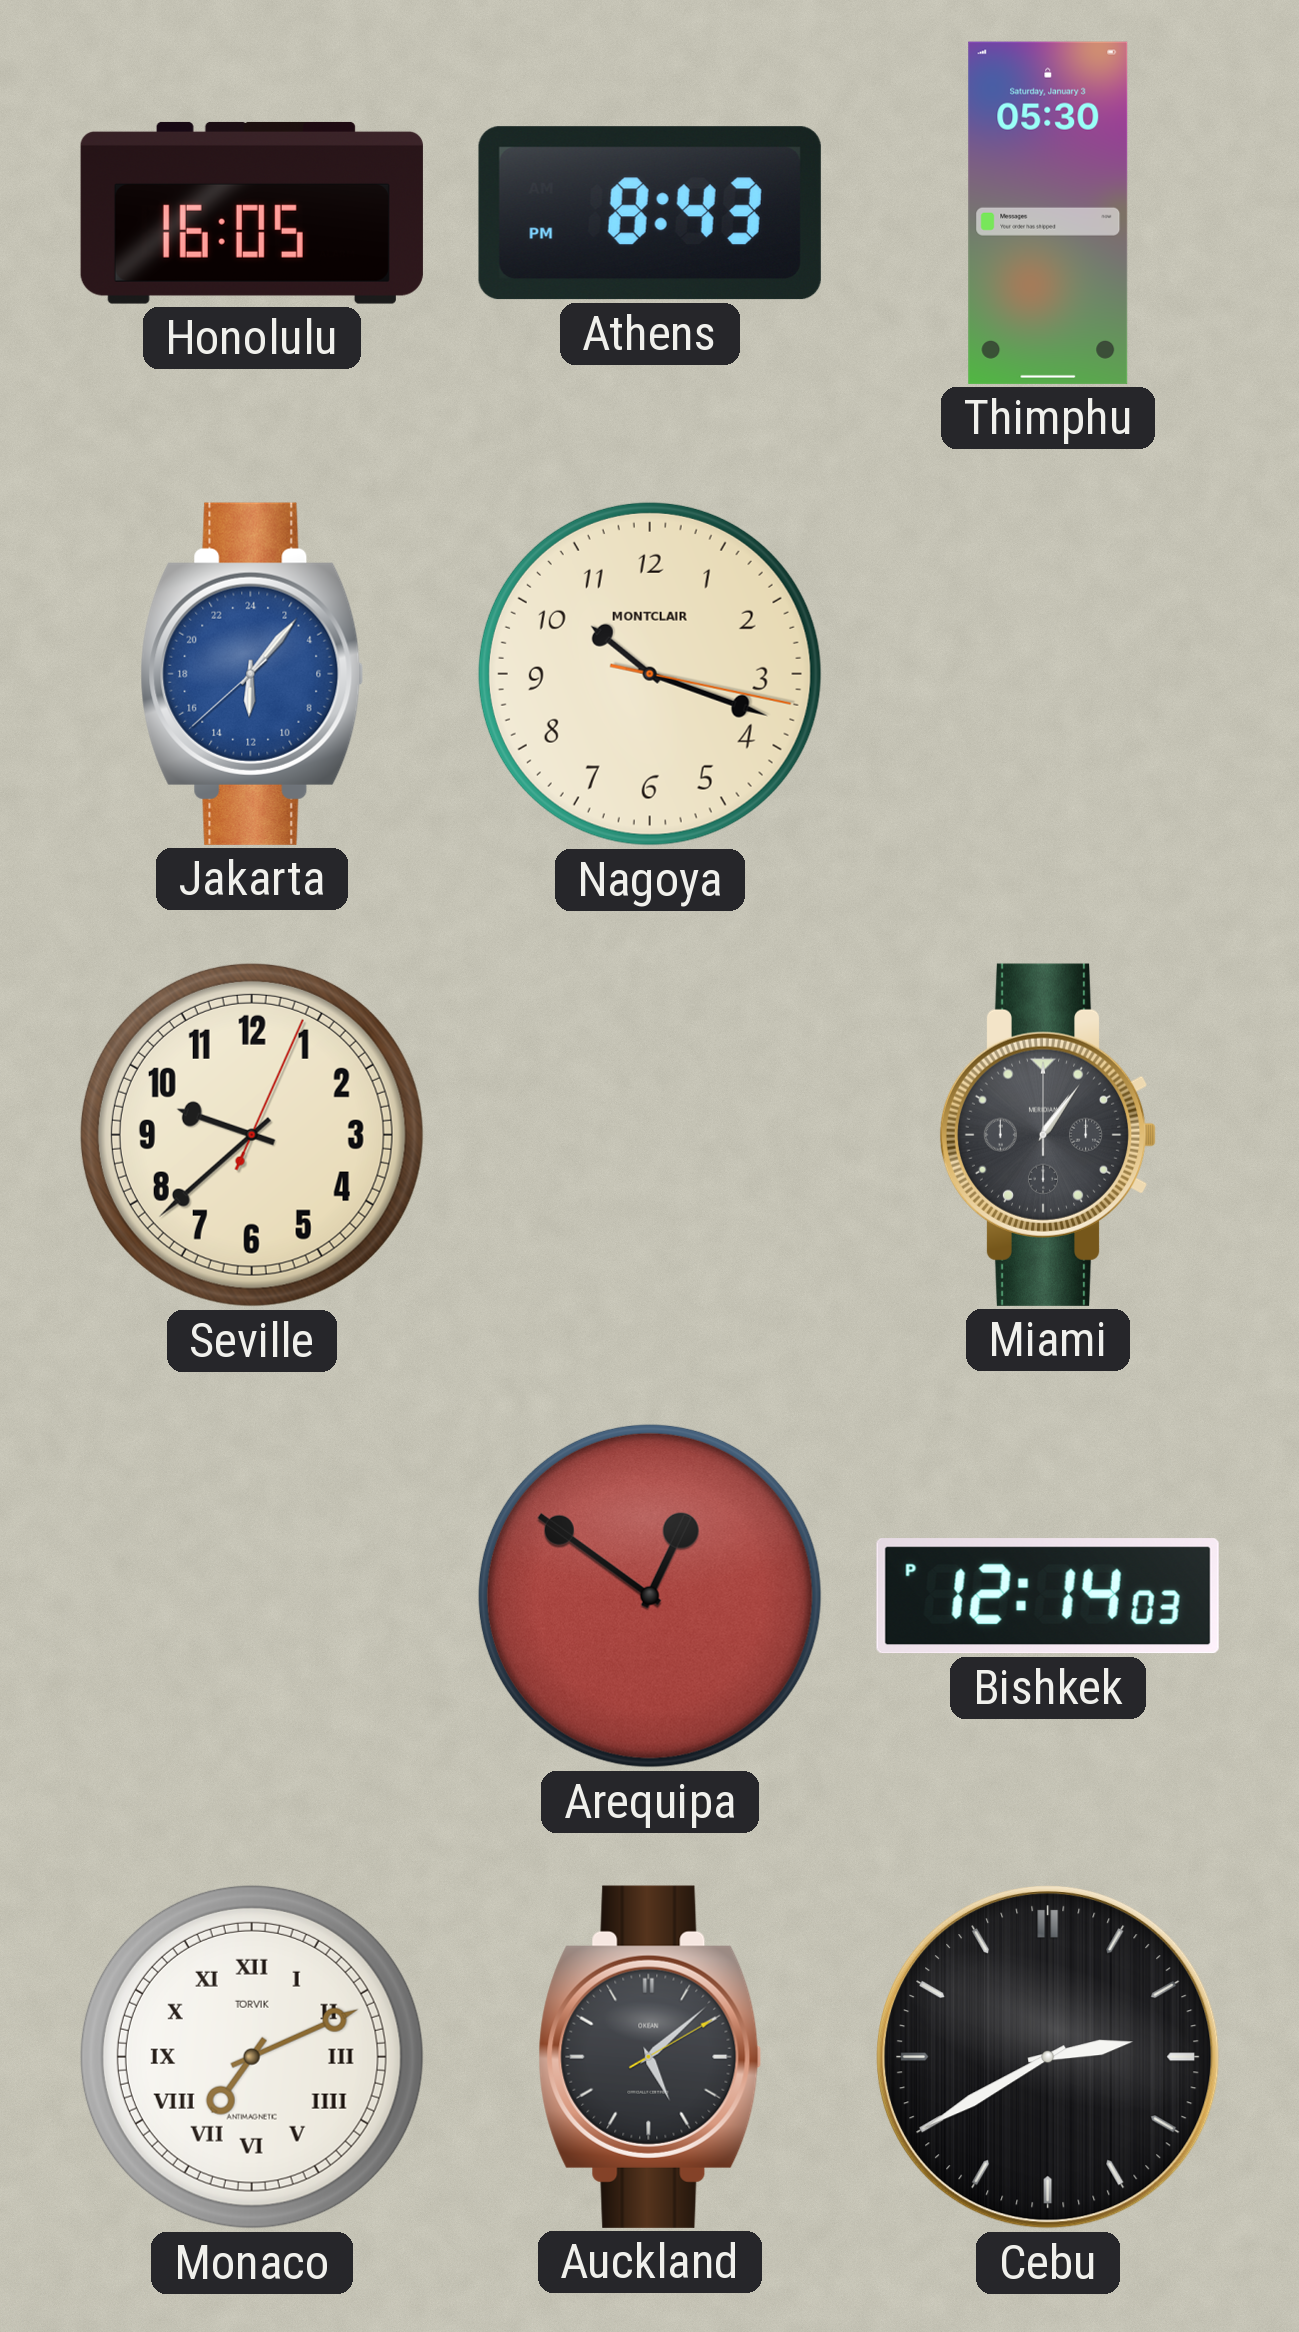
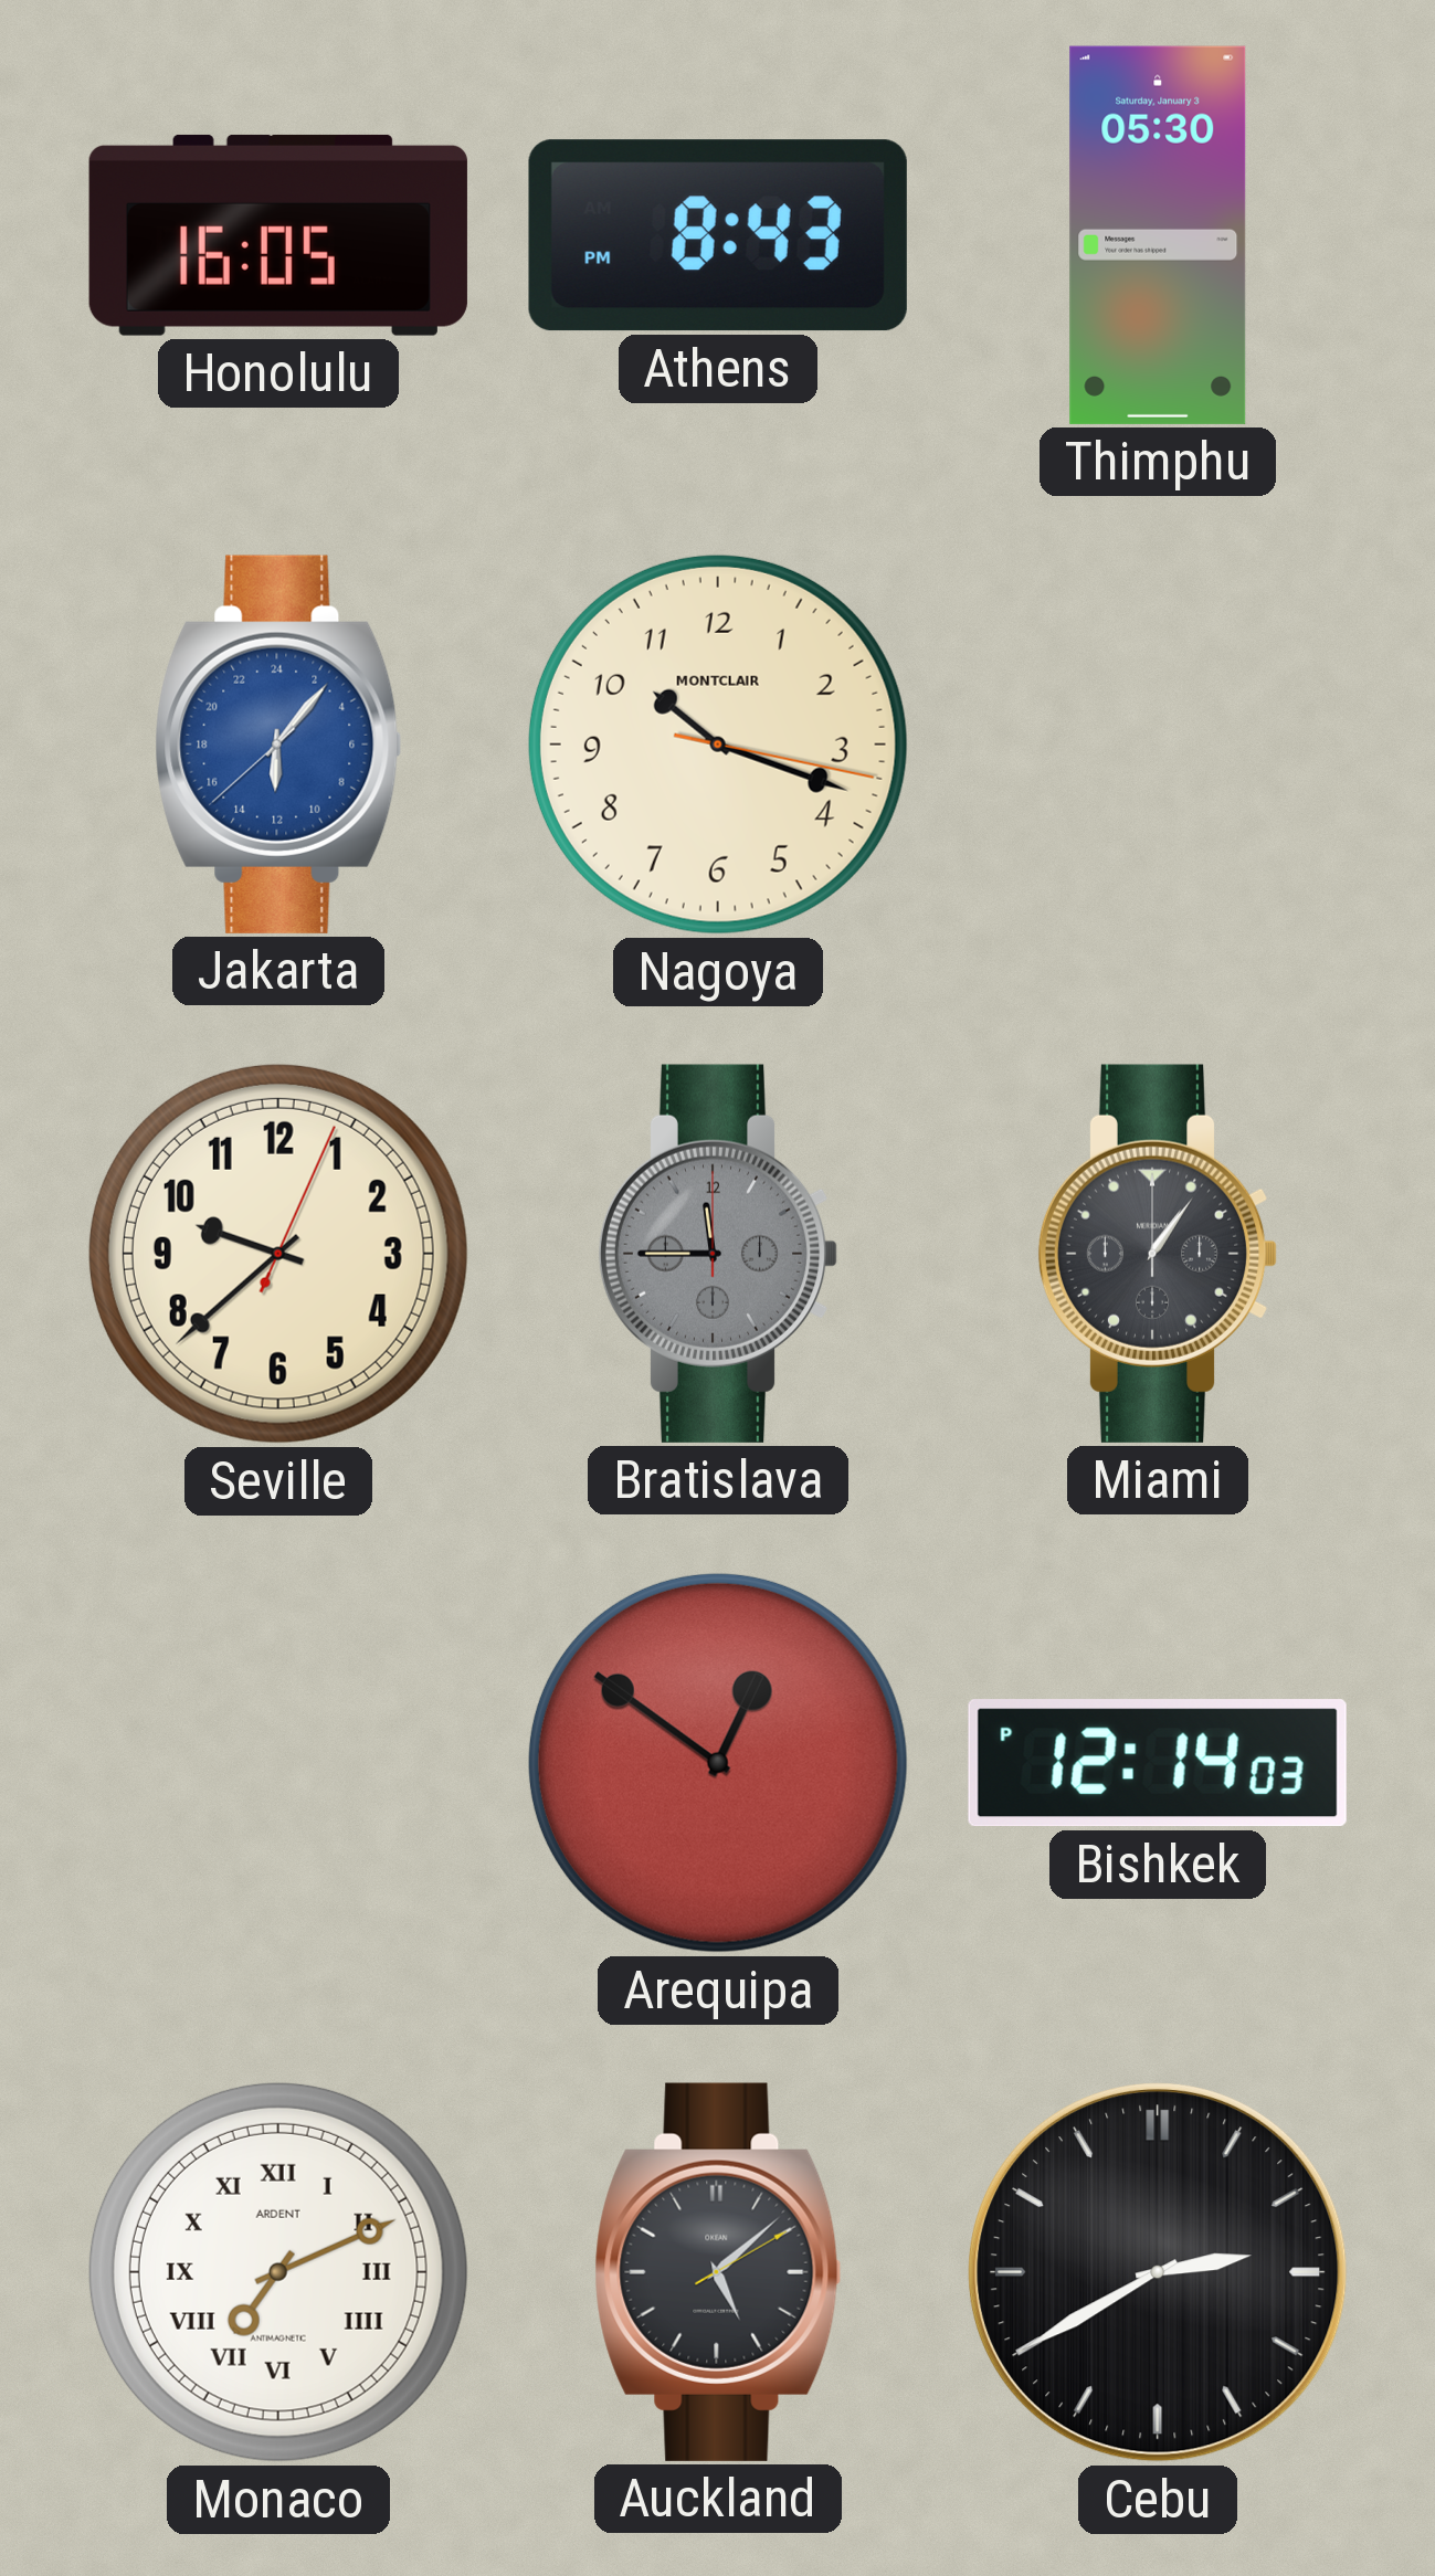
Bratislava: none -> 11:45
Monaco brand: TORVIK -> ARDENT
